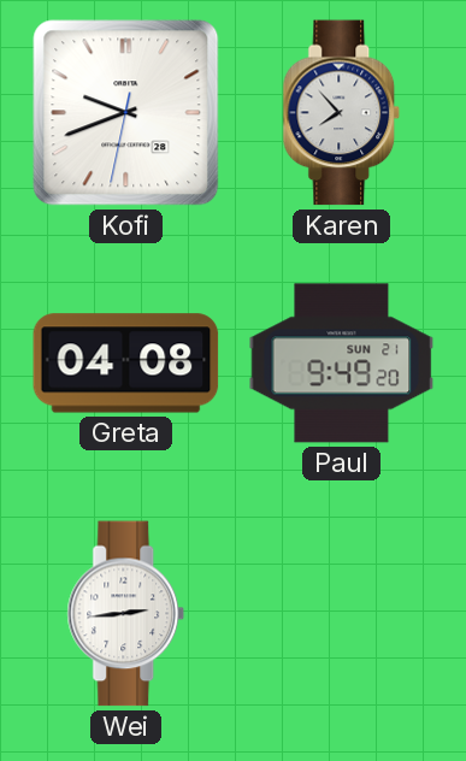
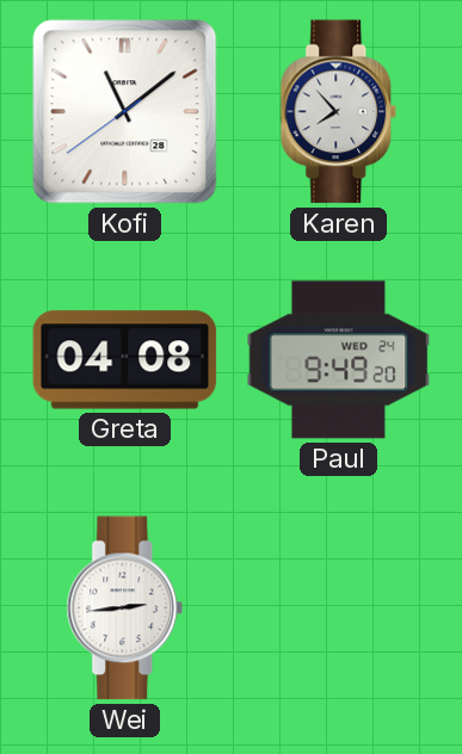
Kofi: 9:41 -> 11:08
Paul date: SUN 21 -> WED 24
